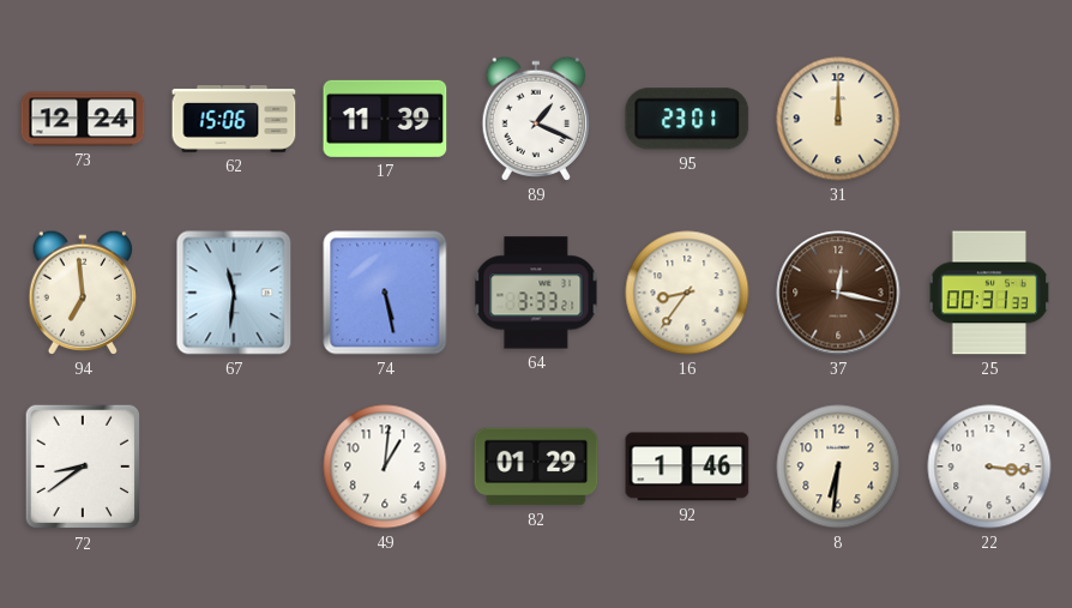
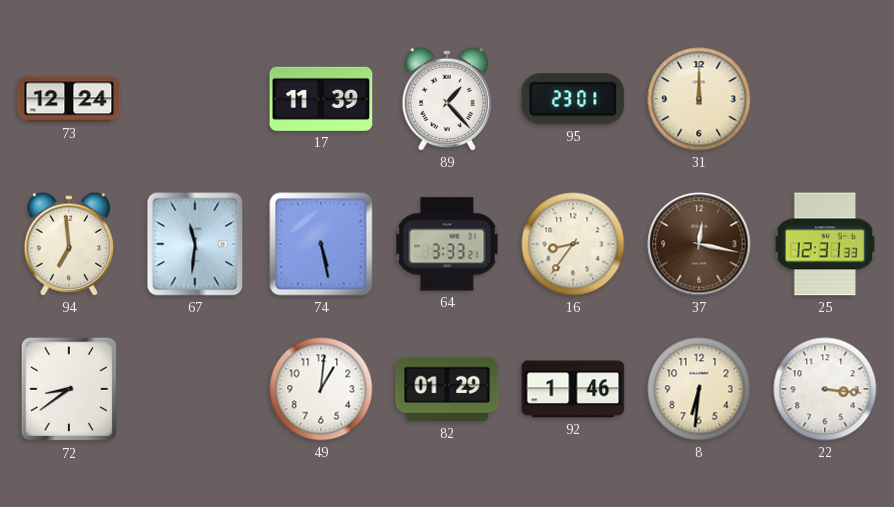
62: 15:06 -> none
89: 1:19 -> 1:23
25: 00:31 -> 12:31
